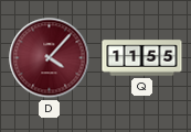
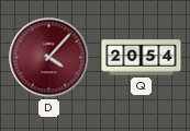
Q: 11:55 -> 20:54
